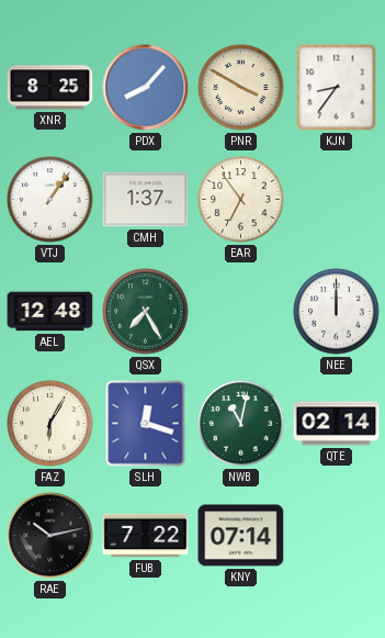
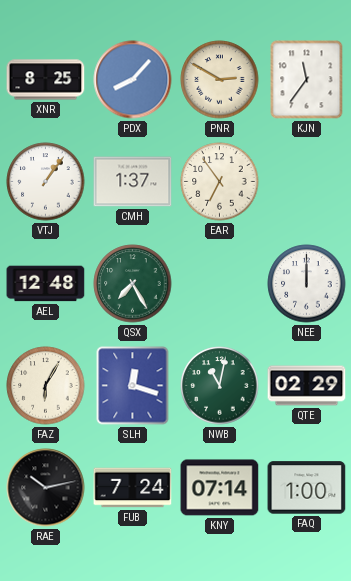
PNR: 3:50 -> 2:50
KJN: 8:36 -> 11:36
QTE: 02:14 -> 02:29
FUB: 7:22 -> 7:24
FAQ: none -> 1:00
